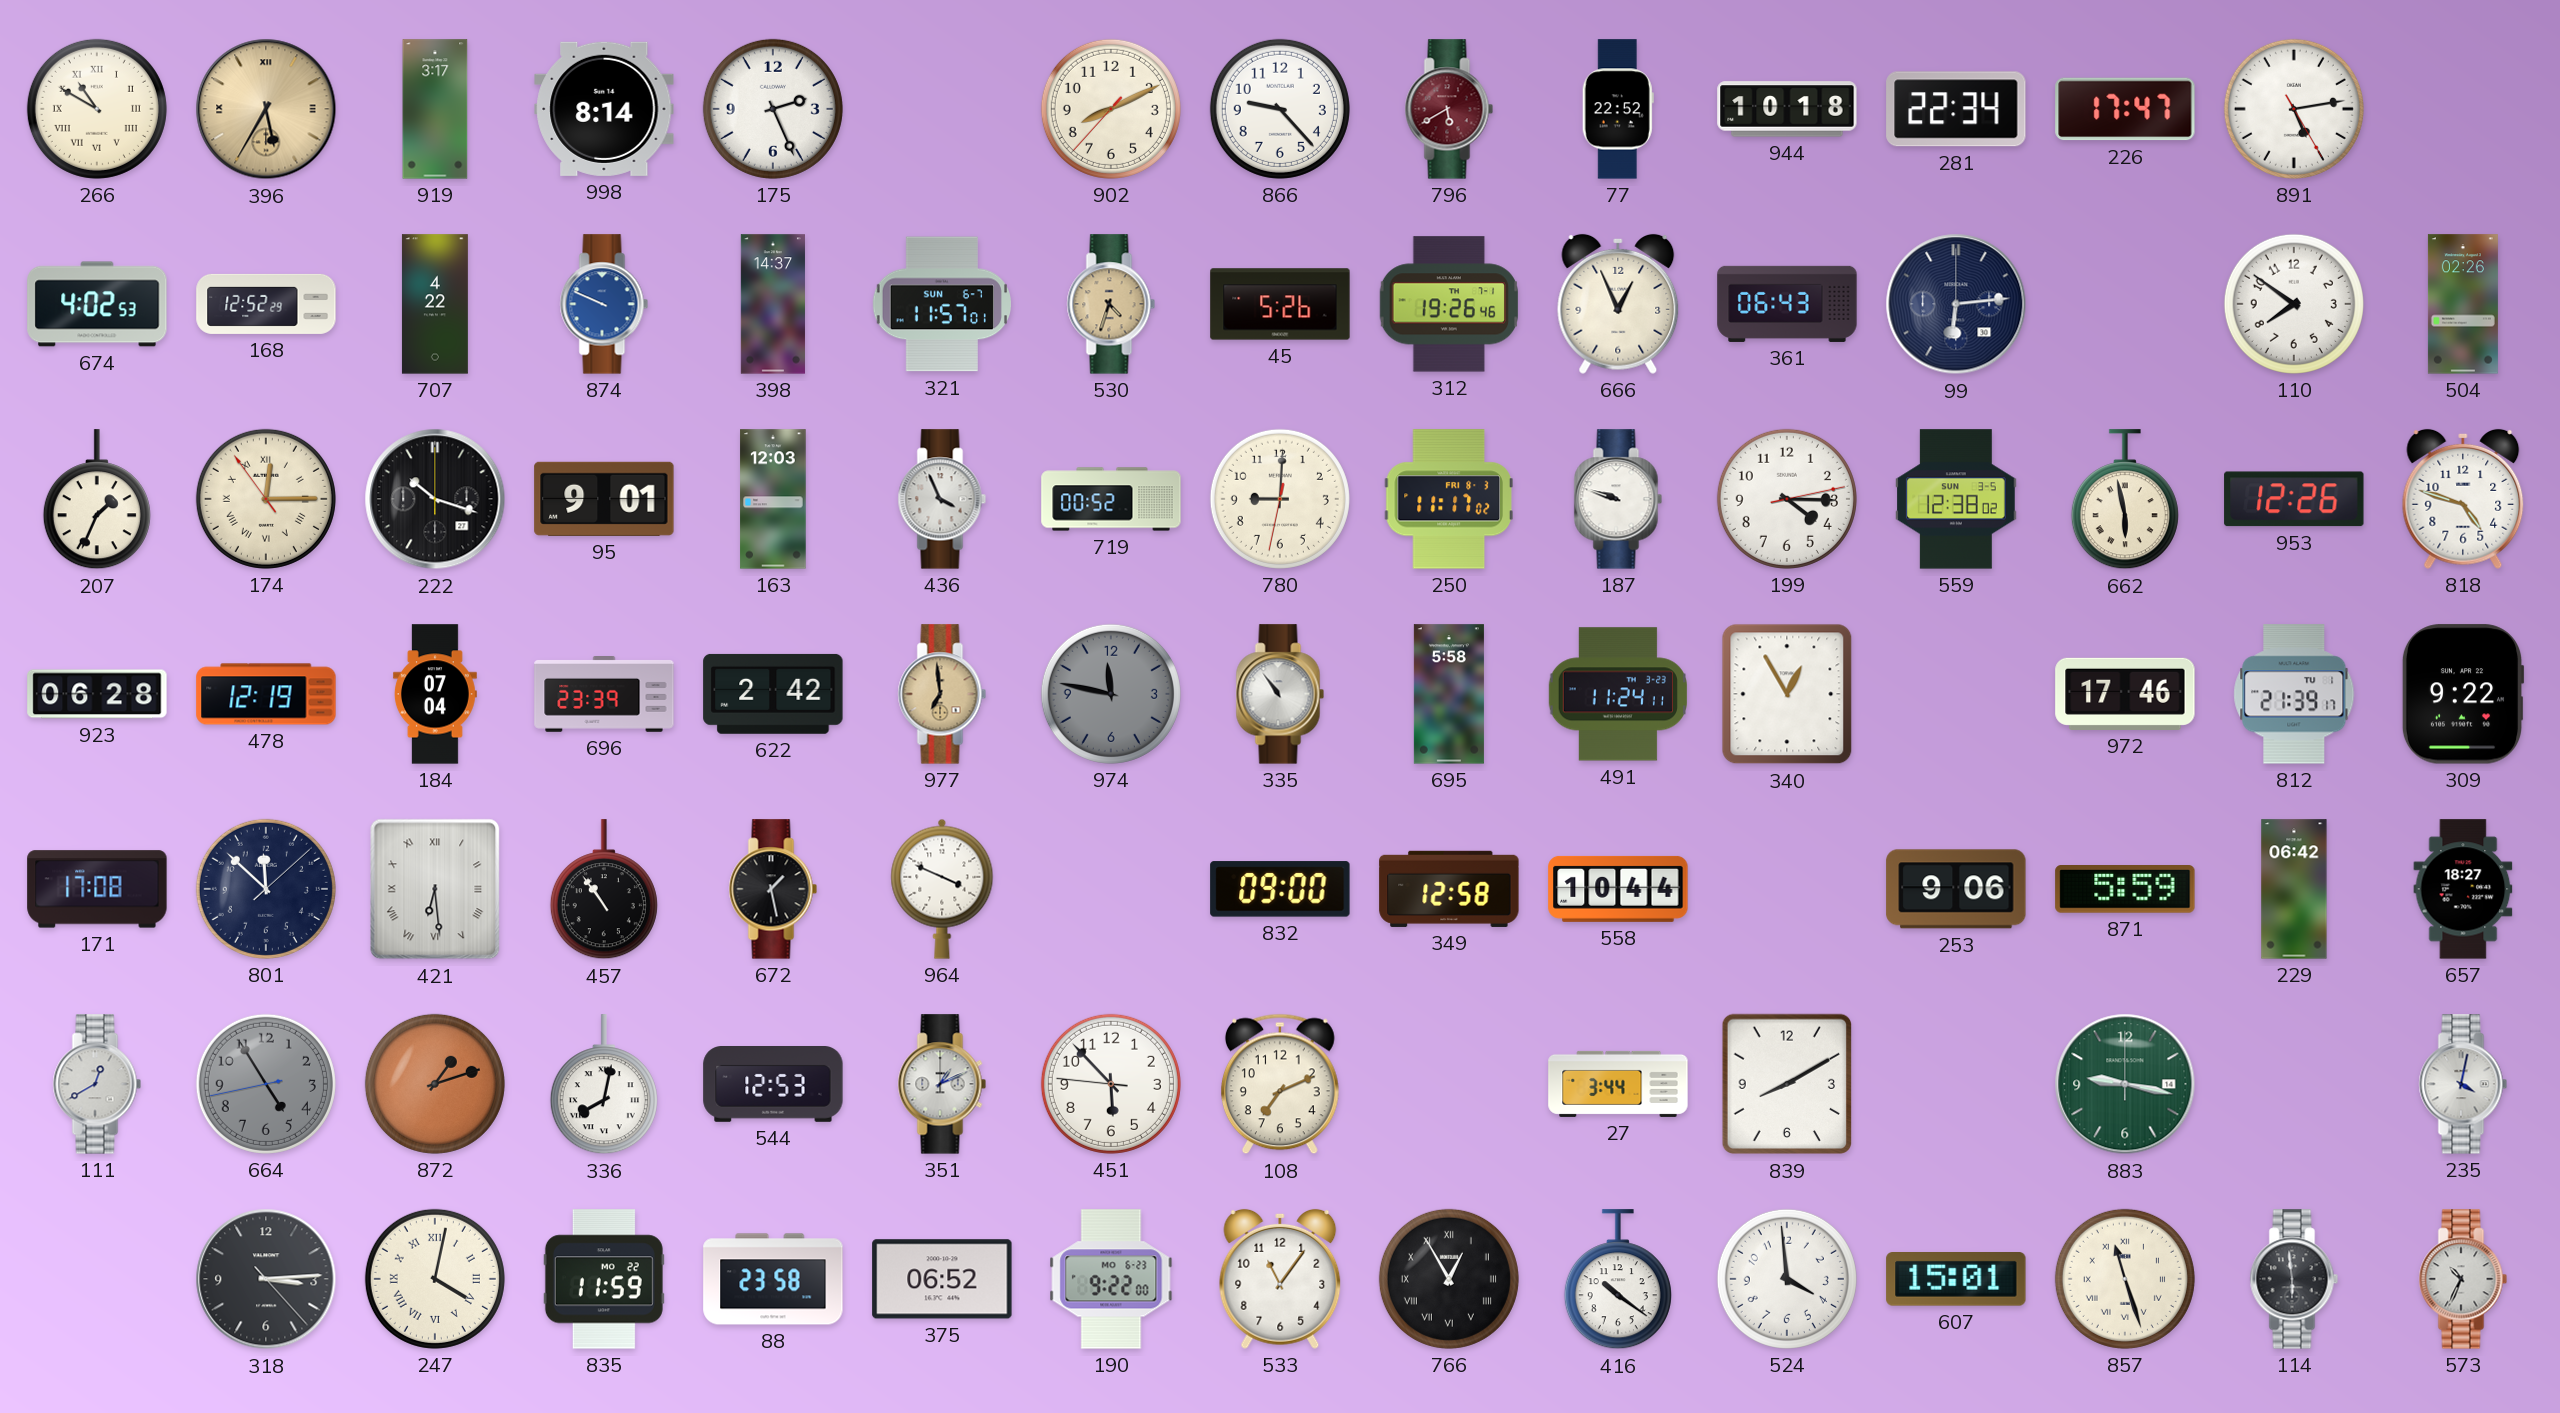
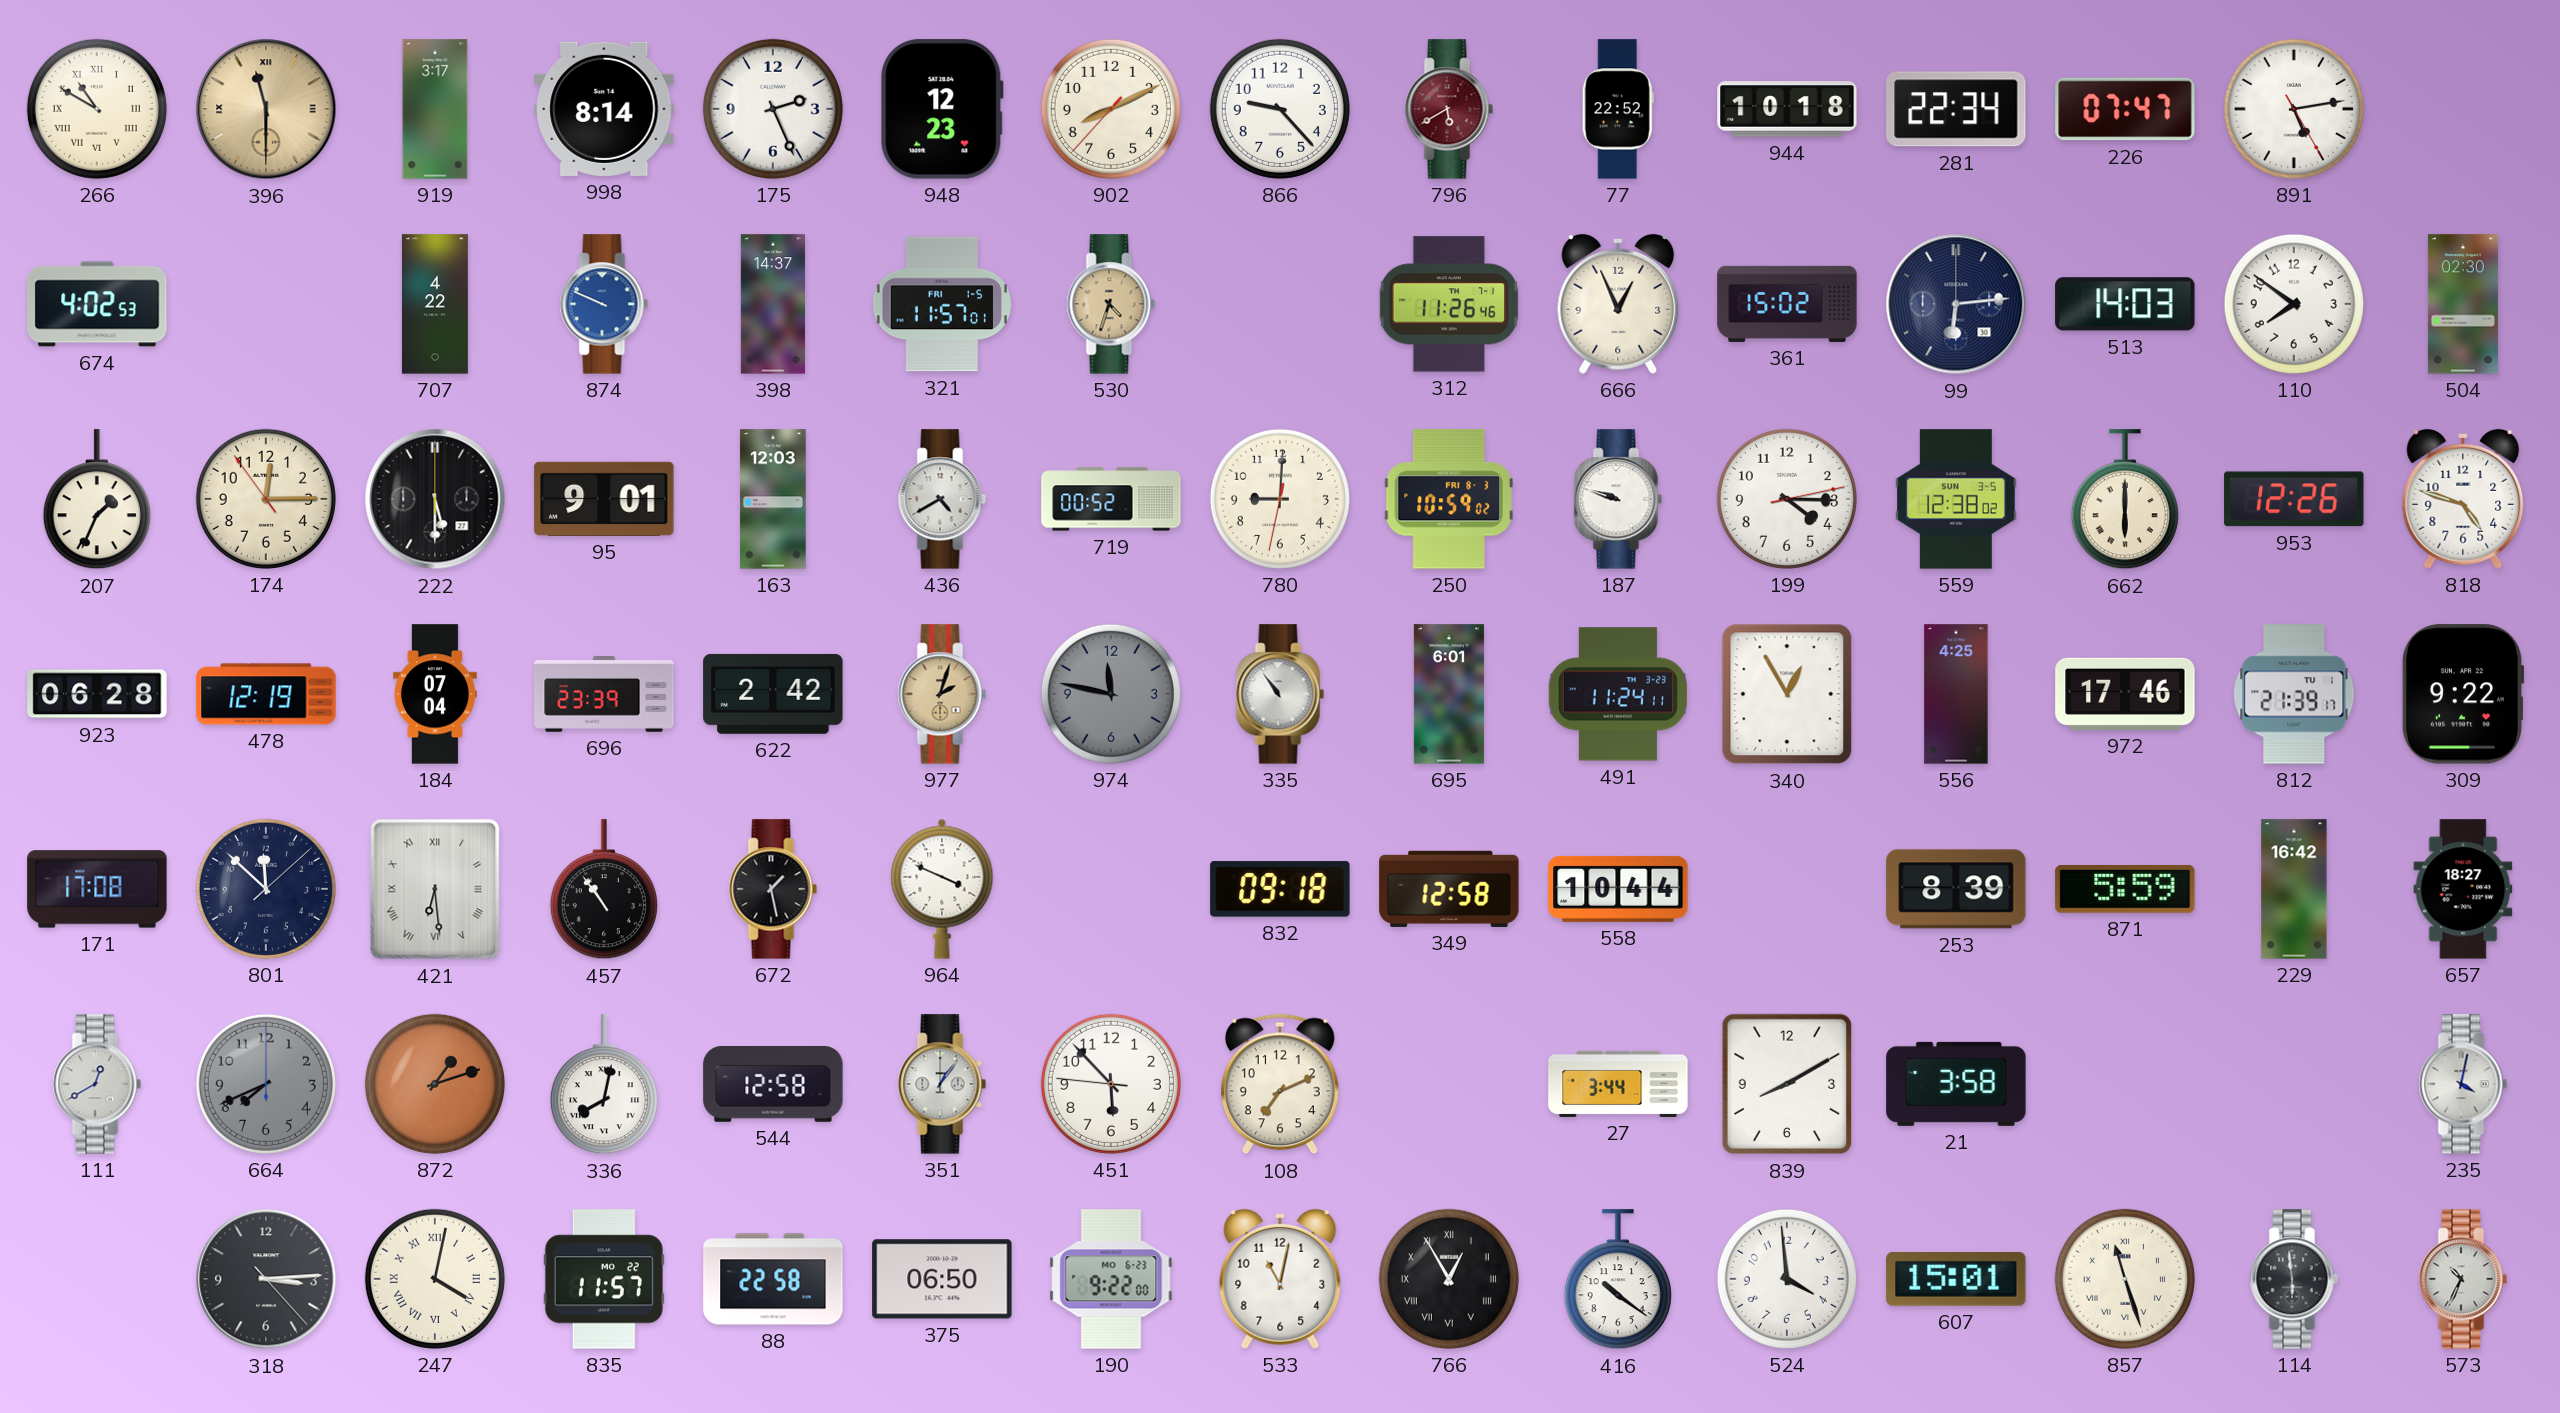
396: 5:35 -> 11:30
948: none -> 12:23
226: 17:47 -> 07:47
168: 12:52 -> none
321 date: SUN 6-7 -> FRI 1-5
45: 5:26 -> none
312: 19:26 -> 11:26
361: 06:43 -> 15:02
513: none -> 14:03
504: 02:26 -> 02:30
174 numerals: Roman -> Arabic
222: 10:18 -> 5:30
436: 3:56 -> 4:40
250: 11:17 -> 10:59
662: 5:58 -> 6:00
977: 6:59 -> 2:03
695: 5:58 -> 6:01
556: none -> 4:25
832: 09:00 -> 09:18
253: 9:06 -> 8:39
229: 06:42 -> 16:42
664: 4:54 -> 7:41
544: 12:53 -> 12:58
351: 1:11 -> 1:06
21: none -> 3:58
883: 9:17 -> none
835: 11:59 -> 11:57
88: 23:58 -> 22:58
375: 06:52 -> 06:50
533: 11:06 -> 11:02
